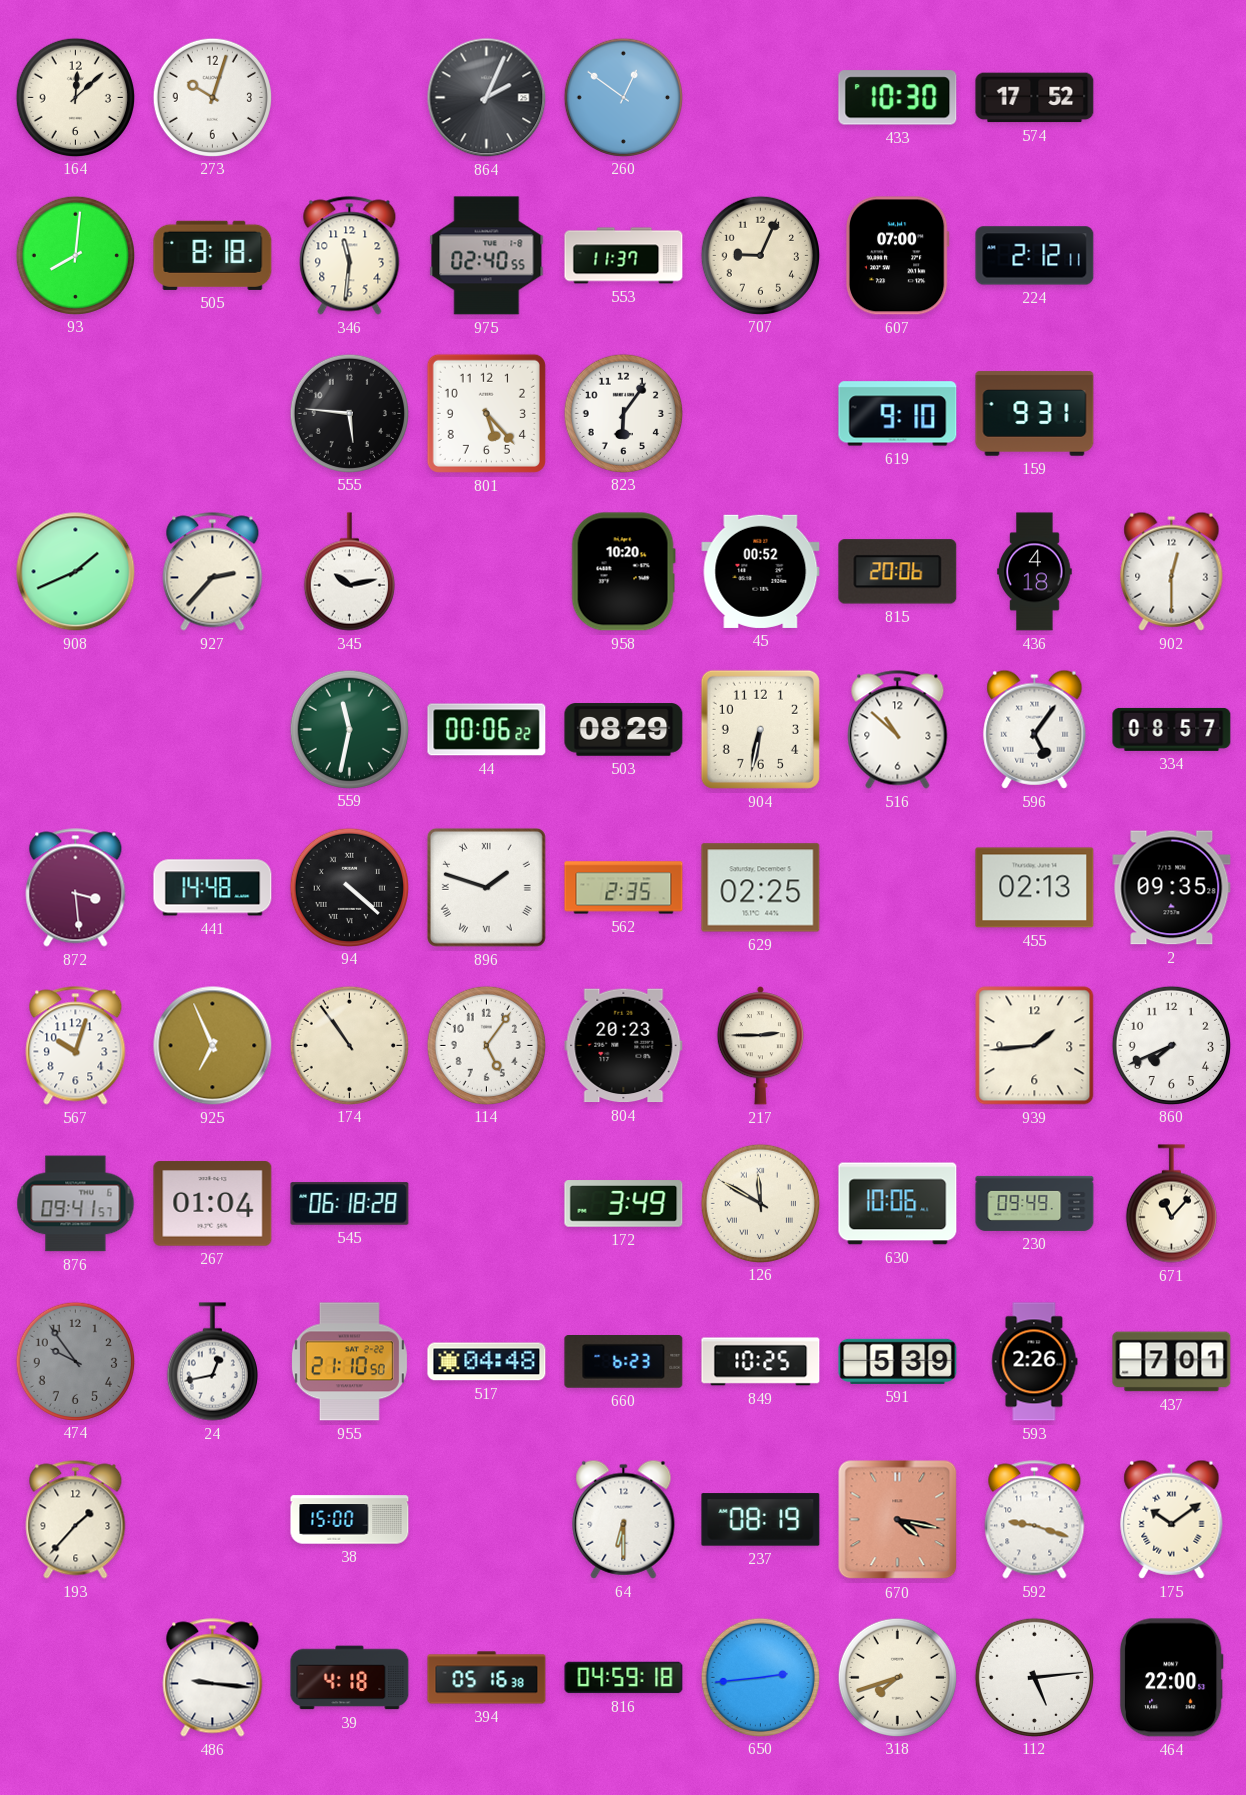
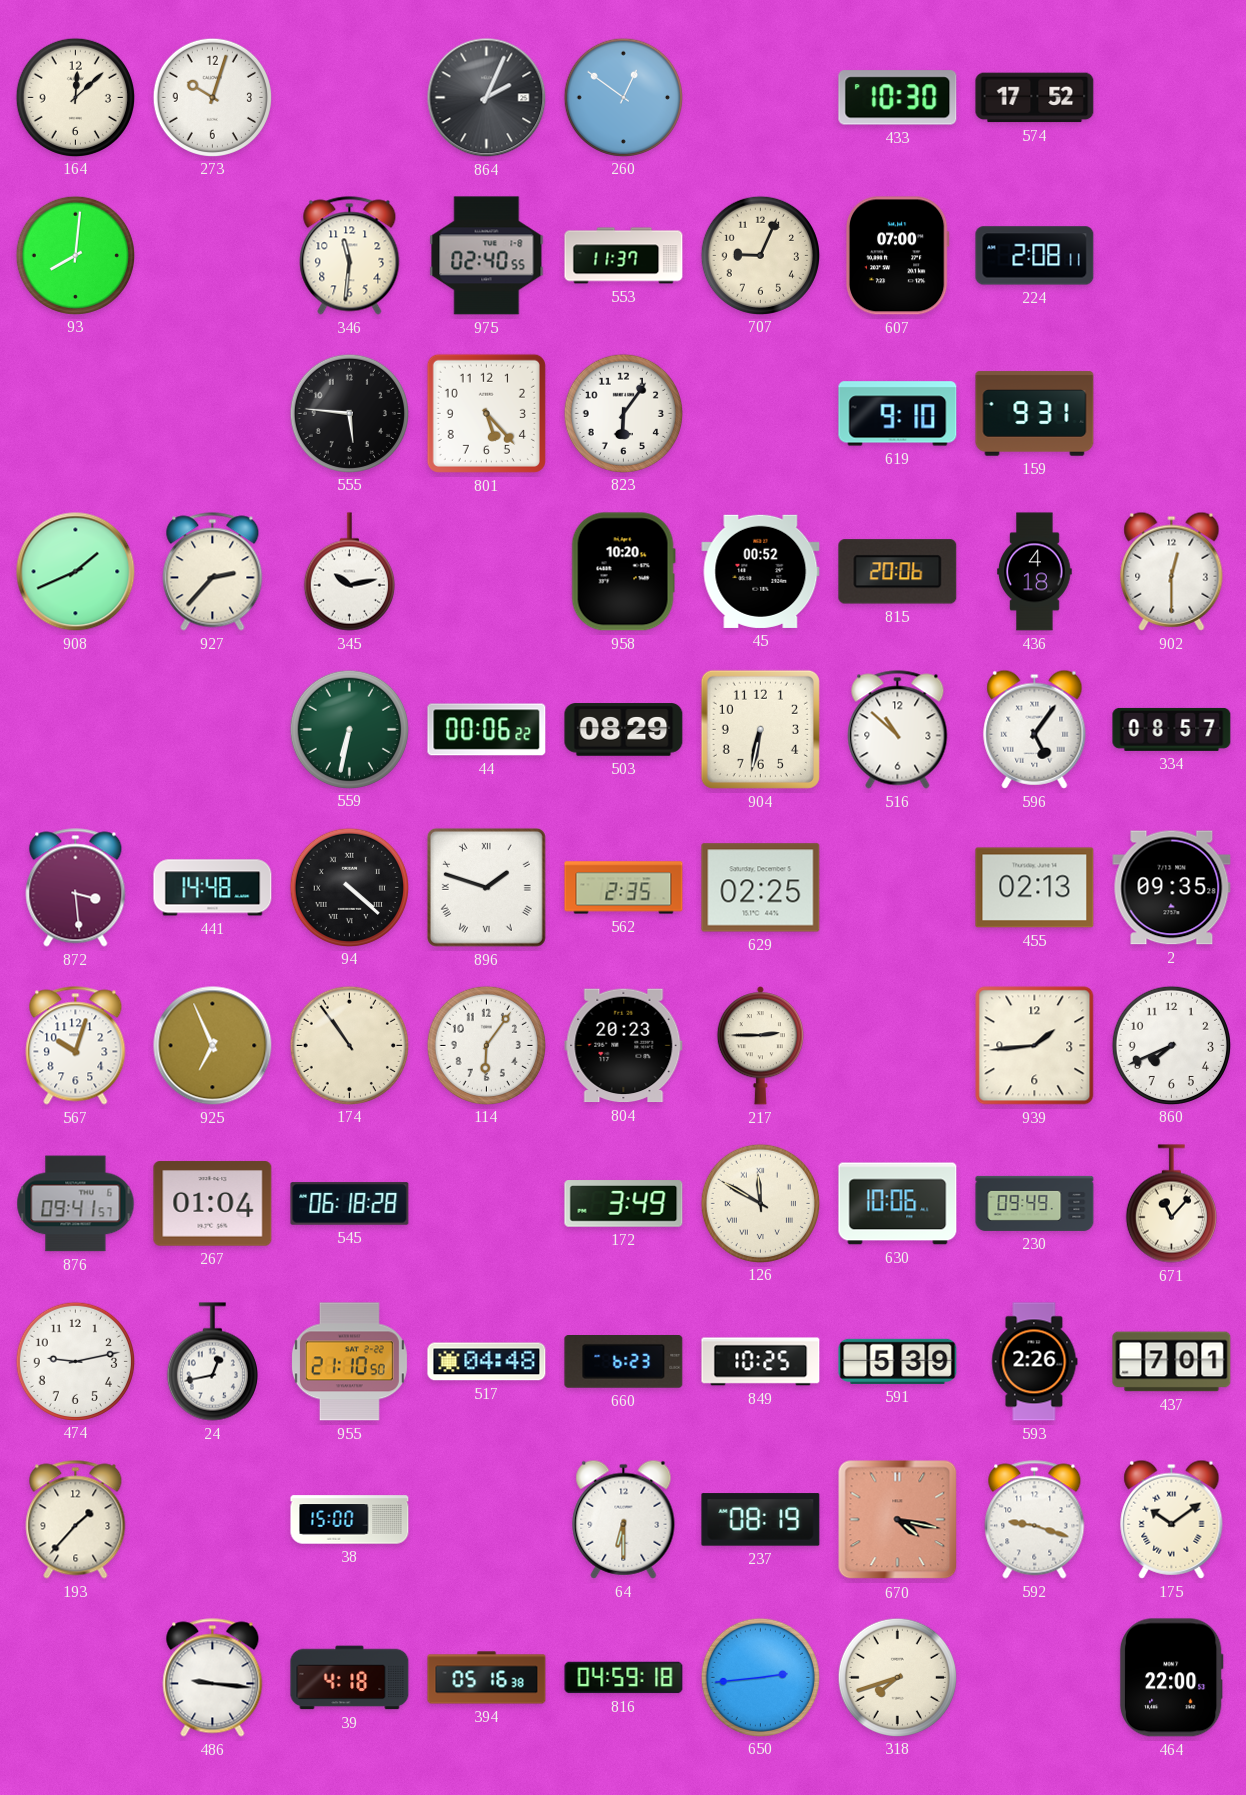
505: 8:18 -> none
224: 2:12 -> 2:08
559: 11:32 -> 6:32
114: 5:06 -> 6:06
474: 9:54 -> 9:13
474 dial: grey -> white
112: 5:14 -> none
